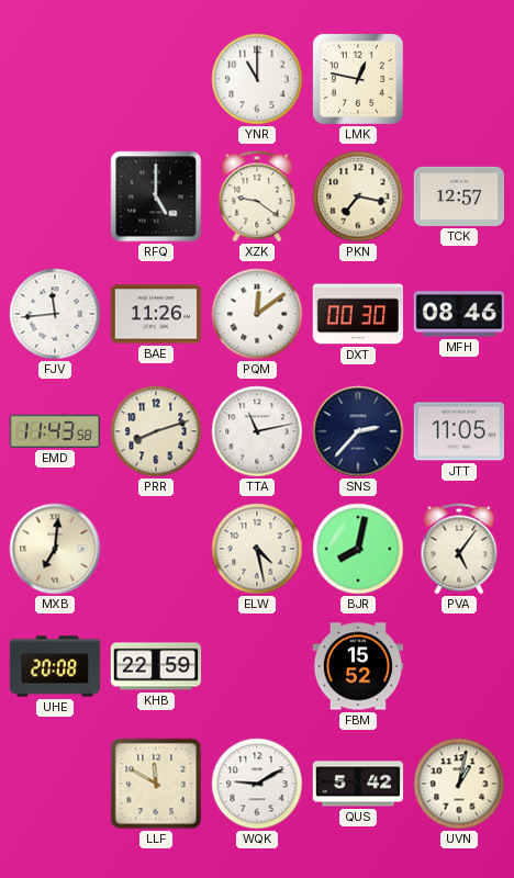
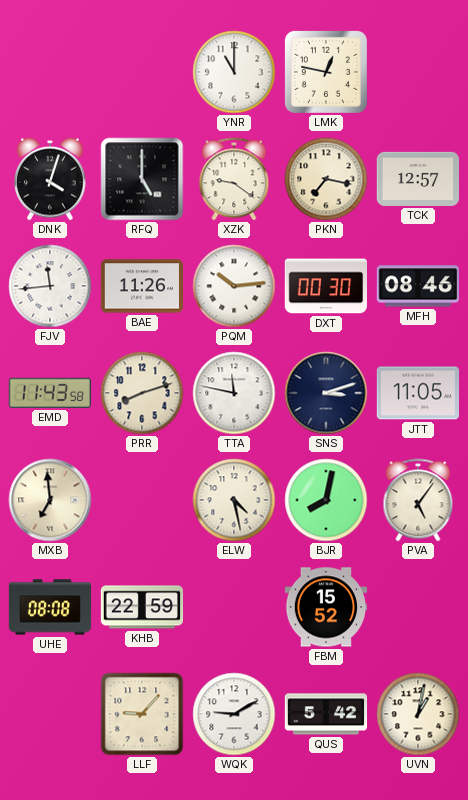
DNK: none -> 4:03
PQM: 12:09 -> 10:14
TTA: 11:13 -> 11:47
SNS: 2:37 -> 3:12
MXB: 7:01 -> 6:59
UHE: 20:08 -> 08:08
LLF: 11:50 -> 9:07
